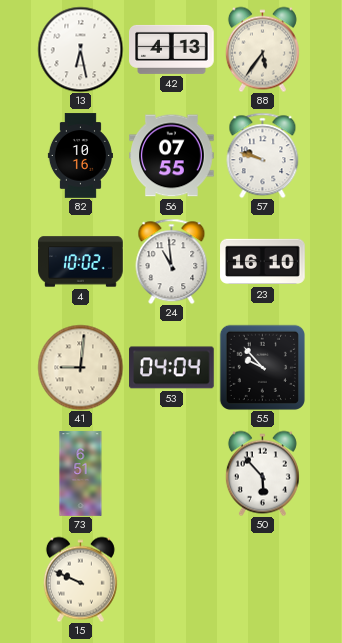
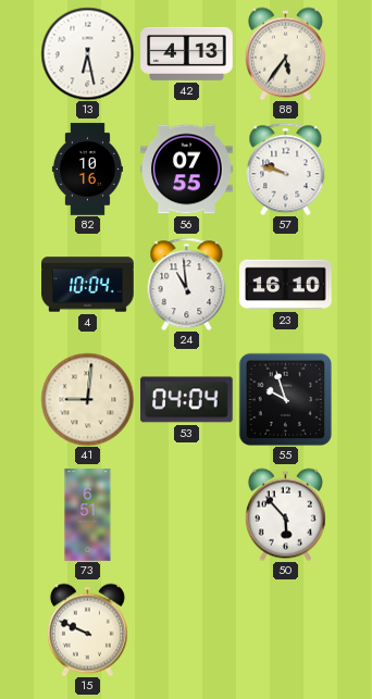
4: 10:02 -> 10:04
55: 9:53 -> 9:57
